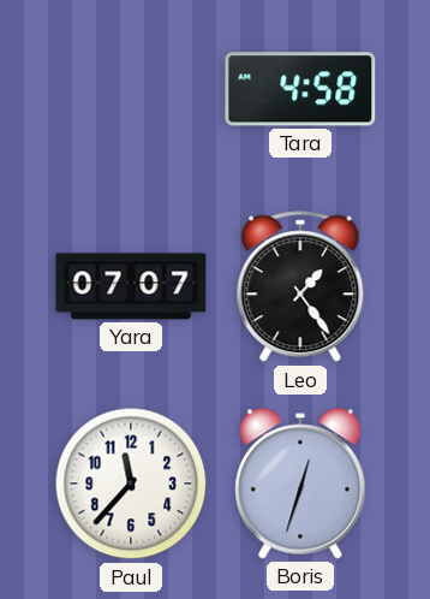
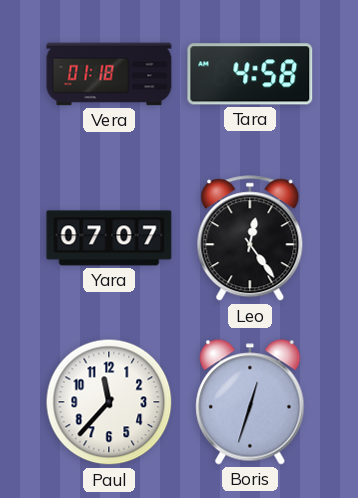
Vera: none -> 01:18
Leo: 1:24 -> 12:24
